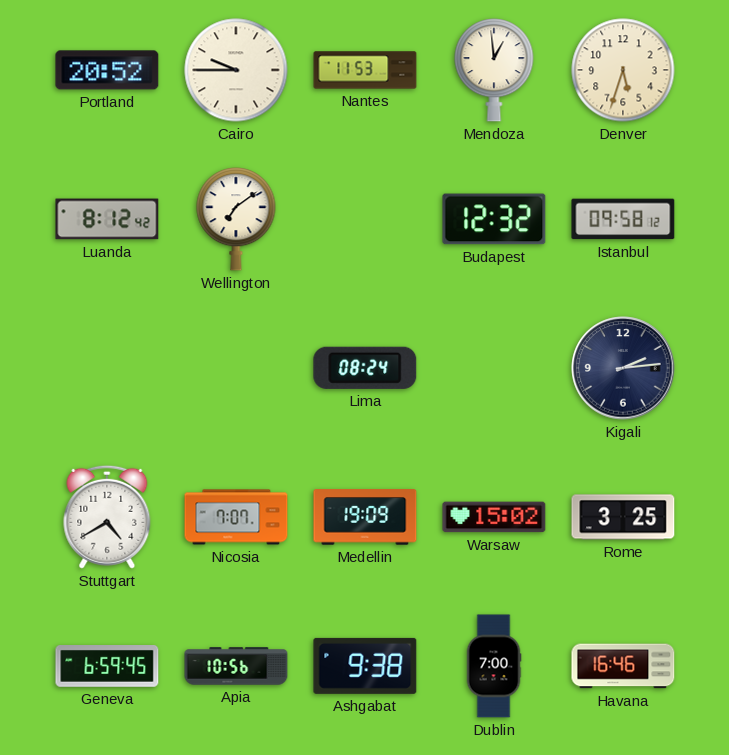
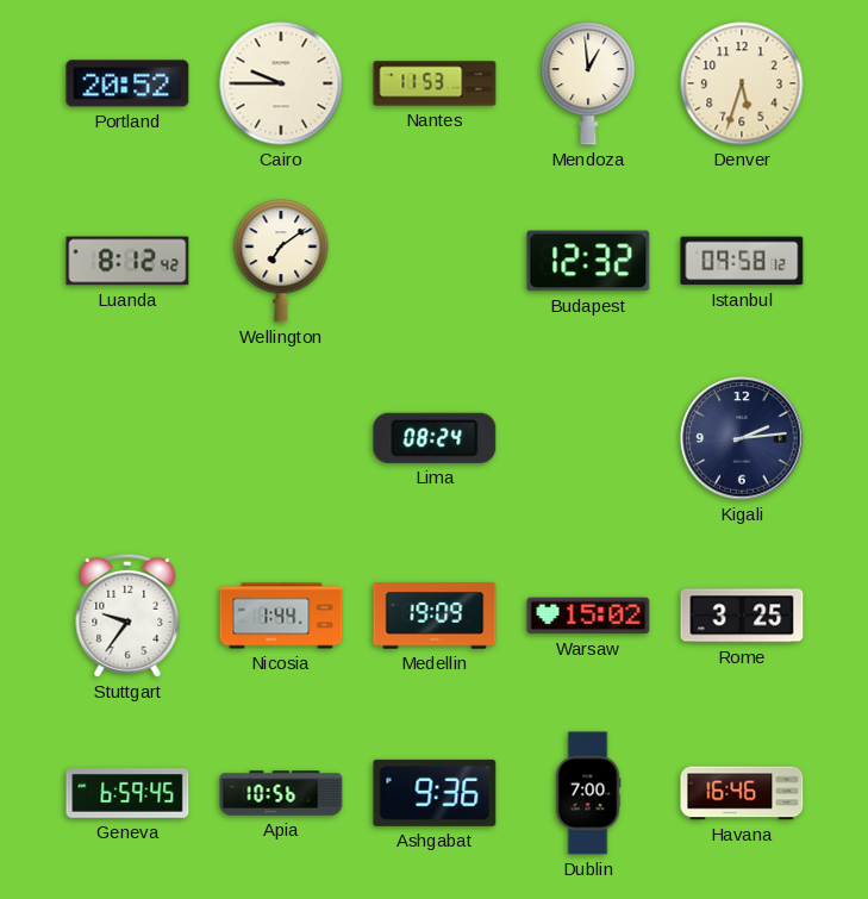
Stuttgart: 4:40 -> 9:36
Nicosia: 7:07 -> 1:44
Ashgabat: 9:38 -> 9:36
